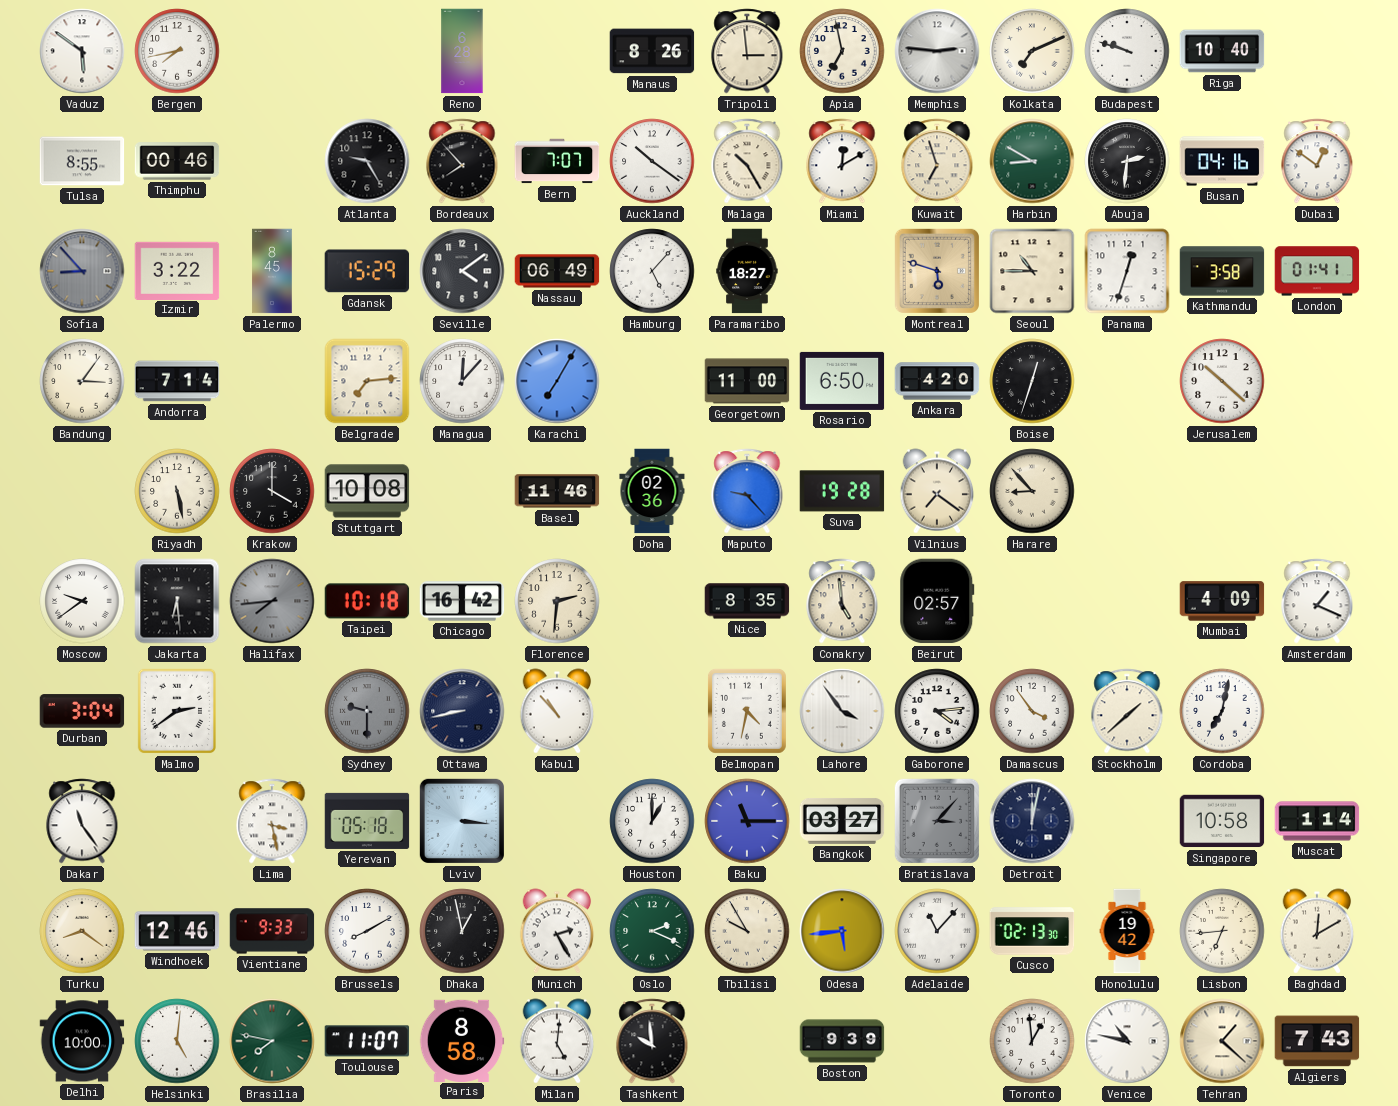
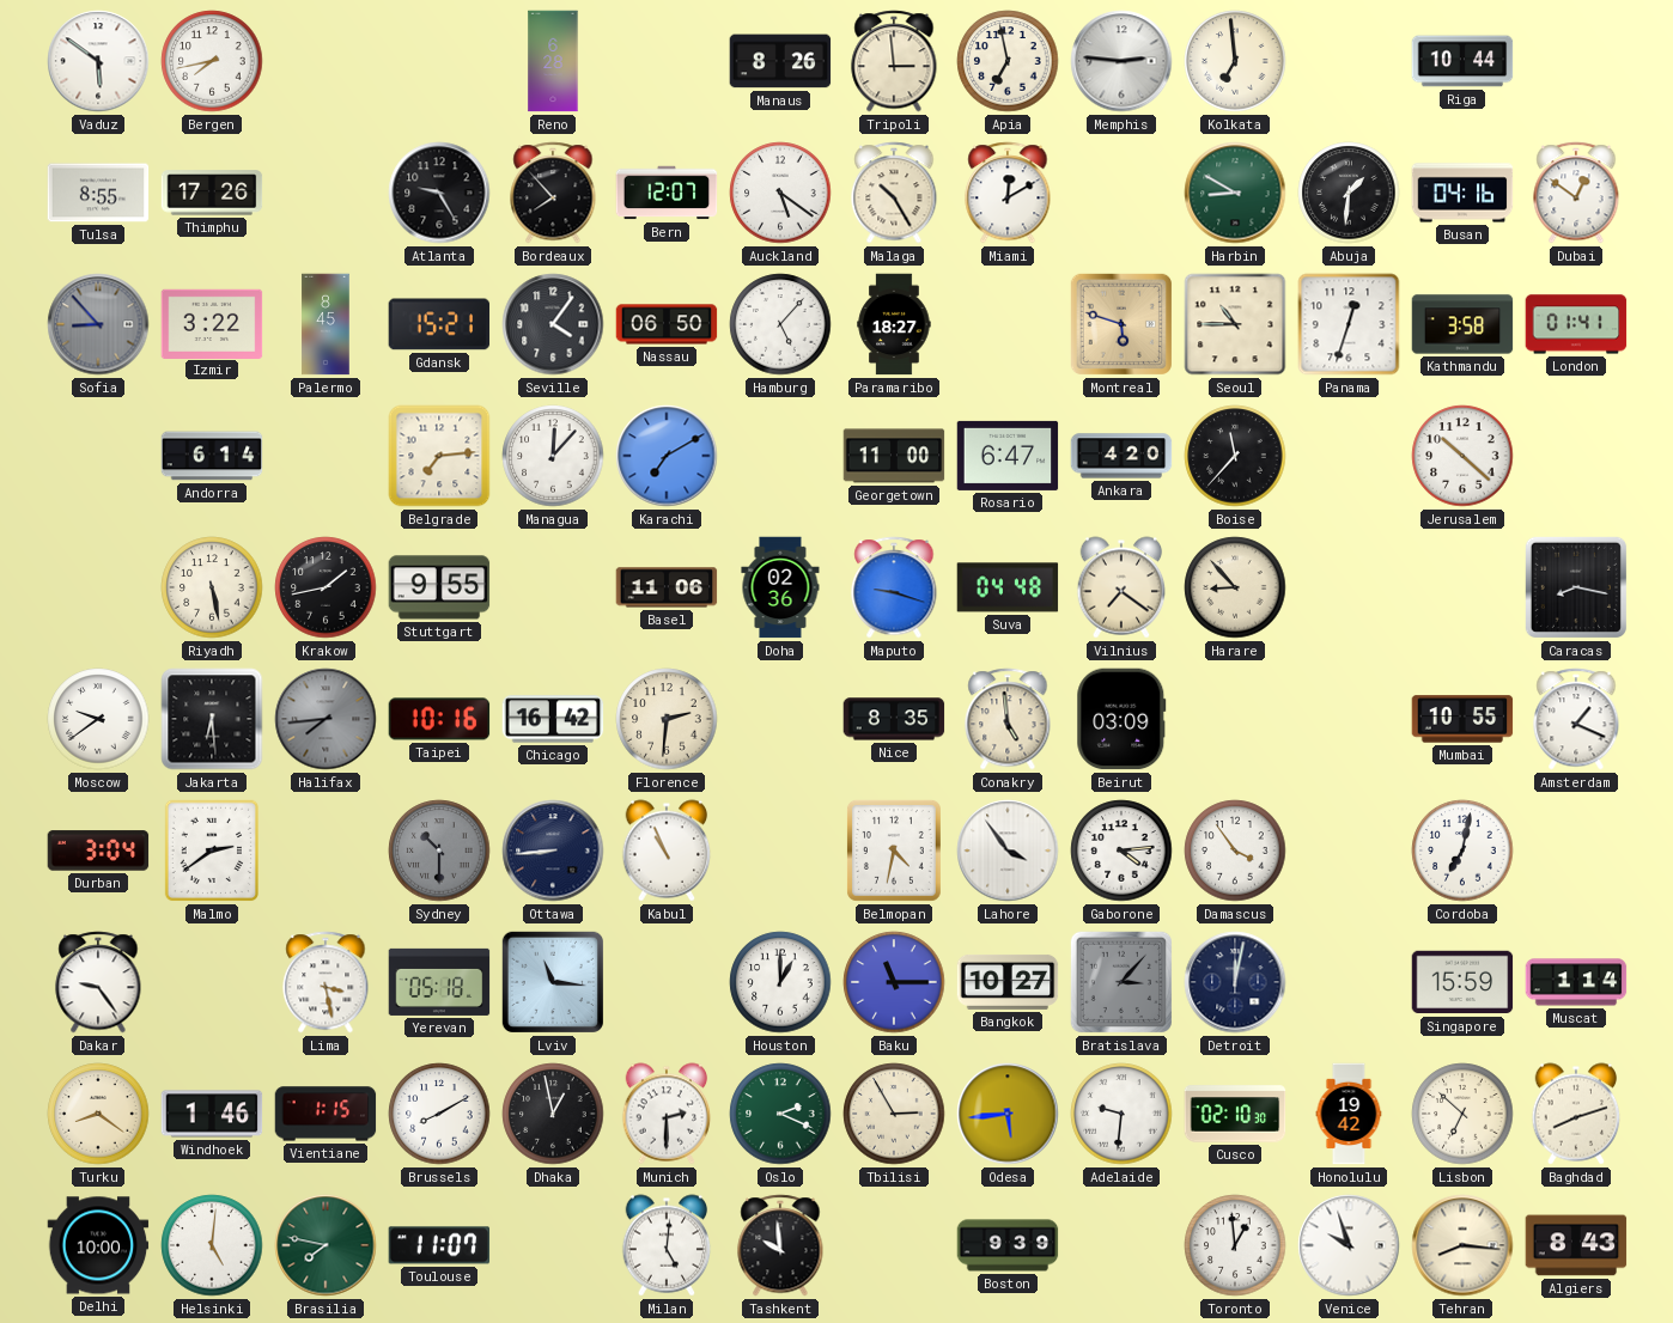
Kolkata: 7:11 -> 6:59
Budapest: 9:48 -> none
Riga: 10:40 -> 10:44
Thimphu: 00:46 -> 17:26
Bern: 7:07 -> 12:07
Auckland: 10:21 -> 5:21
Kuwait: 6:57 -> none
Abuja: 2:31 -> 1:31
Gdansk: 15:29 -> 15:21
Seville: 4:09 -> 4:06
Nassau: 06:49 -> 06:50
Bandung: 3:06 -> none
Andorra: 7:14 -> 6:14
Karachi: 7:05 -> 7:10
Rosario: 6:50 -> 6:47
Boise: 12:33 -> 11:37
Krakow: 4:00 -> 1:43
Stuttgart: 10:08 -> 9:55
Basel: 11:46 -> 11:06
Maputo: 9:23 -> 9:18
Suva: 19:28 -> 04:48
Caracas: none -> 8:17
Taipei: 10:18 -> 10:16
Beirut: 02:57 -> 03:09
Mumbai: 4:09 -> 10:55
Sydney: 9:30 -> 10:30
Ottawa: 8:43 -> 8:44
Kabul: 10:53 -> 10:56
Stockholm: 1:38 -> none
Dakar: 11:24 -> 9:24
Lviv: 3:16 -> 11:16
Bangkok: 03:27 -> 10:27
Singapore: 10:58 -> 15:59
Windhoek: 12:46 -> 1:46
Vientiane: 9:33 -> 1:15
Munich: 2:25 -> 2:30
Tbilisi: 9:55 -> 2:55
Adelaide: 11:07 -> 9:31
Cusco: 02:13 -> 02:10
Lisbon: 6:44 -> 6:52
Baghdad: 12:10 -> 8:12
Paris: 8:58 -> none
Venice: 10:47 -> 9:57
Tehran: 1:22 -> 8:16
Algiers: 7:43 -> 8:43
